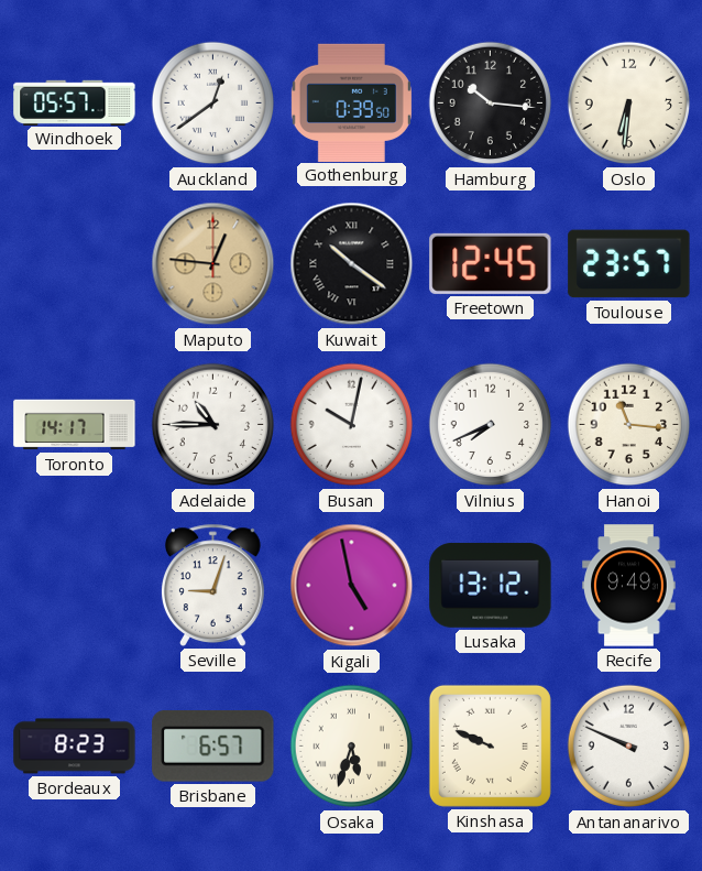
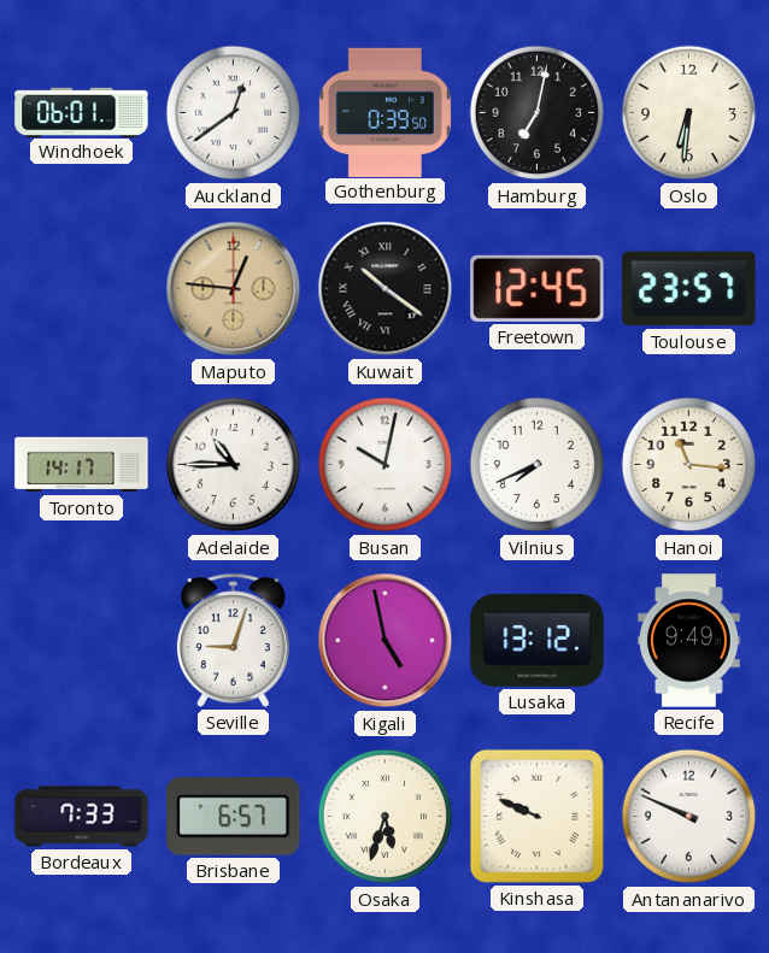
Windhoek: 05:57 -> 06:01
Hamburg: 10:16 -> 7:02
Bordeaux: 8:23 -> 7:33
